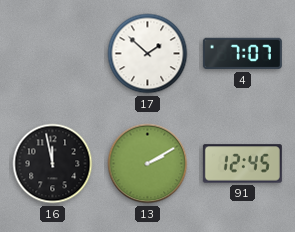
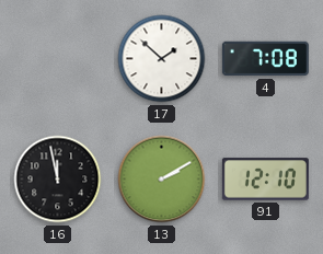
4: 7:07 -> 7:08
91: 12:45 -> 12:10
